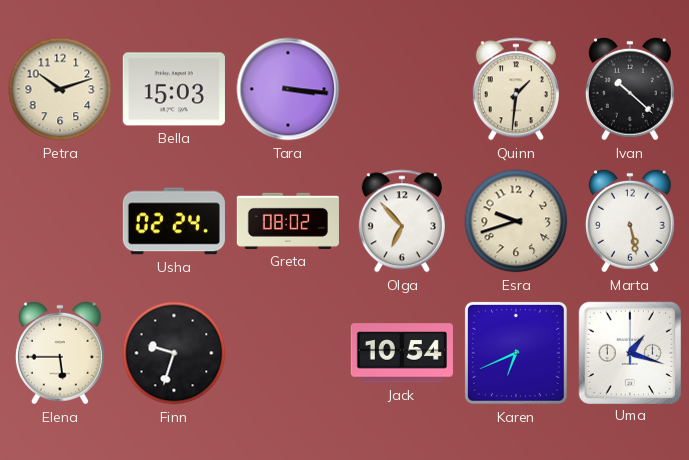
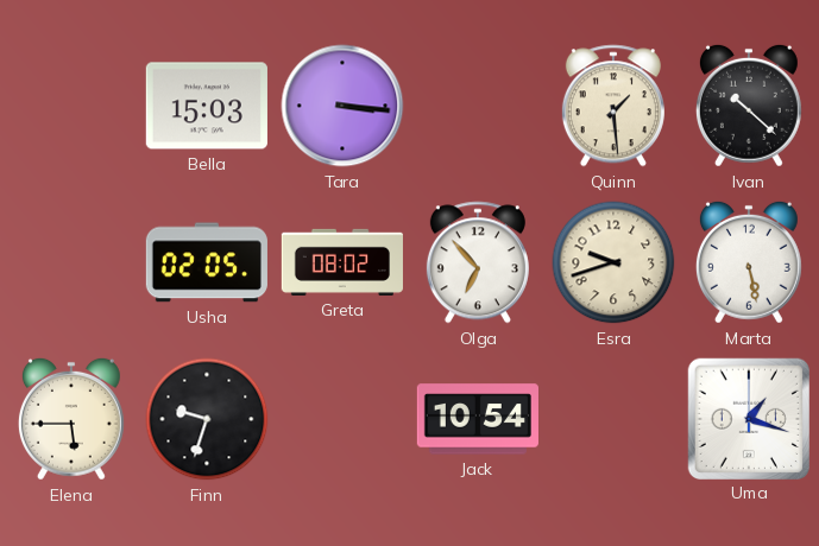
Petra: 10:12 -> none
Quinn: 1:31 -> 1:29
Usha: 02:24 -> 02:05
Karen: 6:41 -> none
